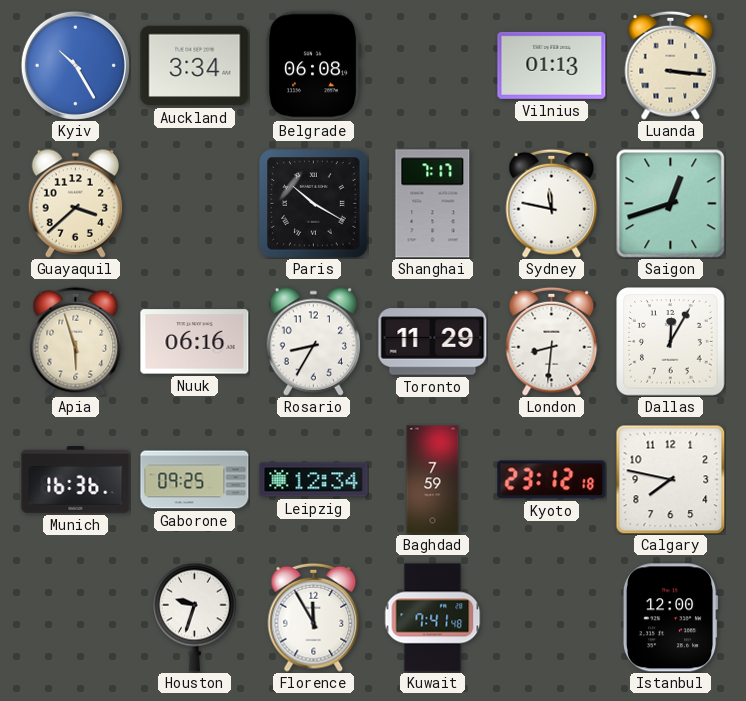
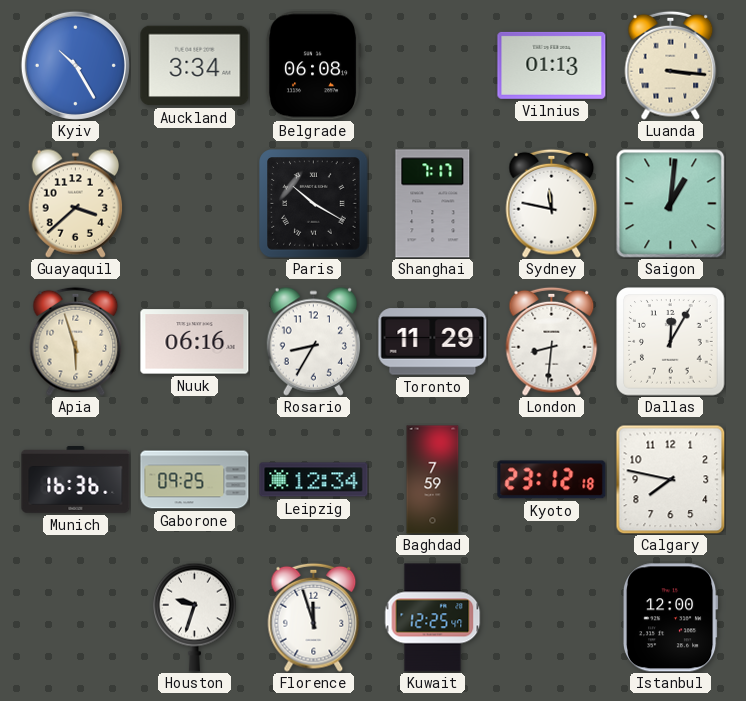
Saigon: 12:42 -> 1:01
Florence: 11:55 -> 11:57
Kuwait: 7:41 -> 12:25
